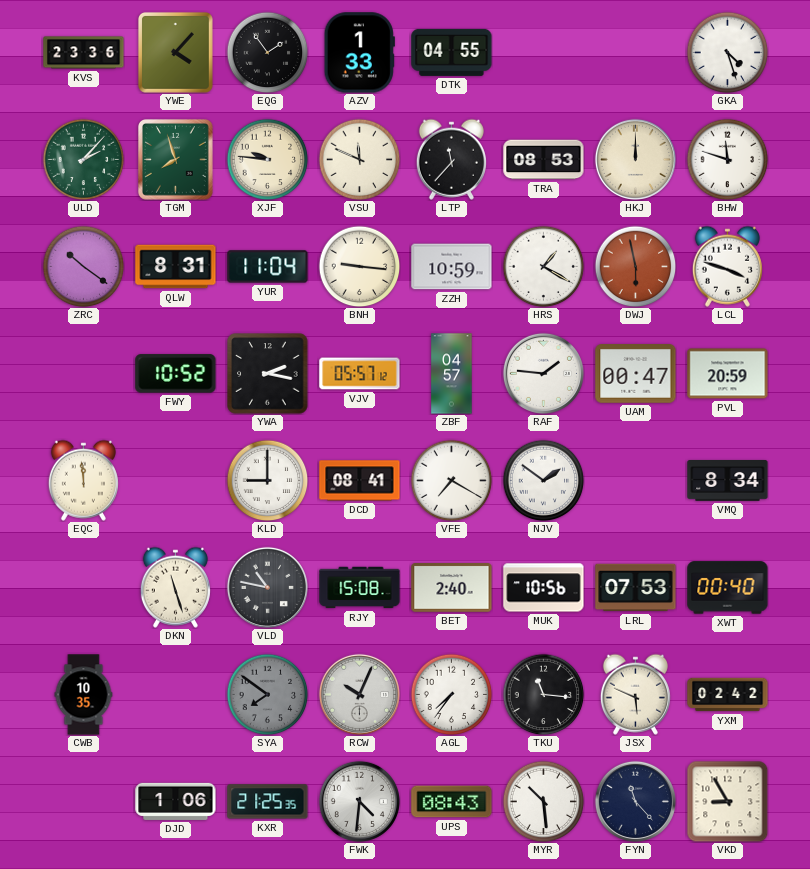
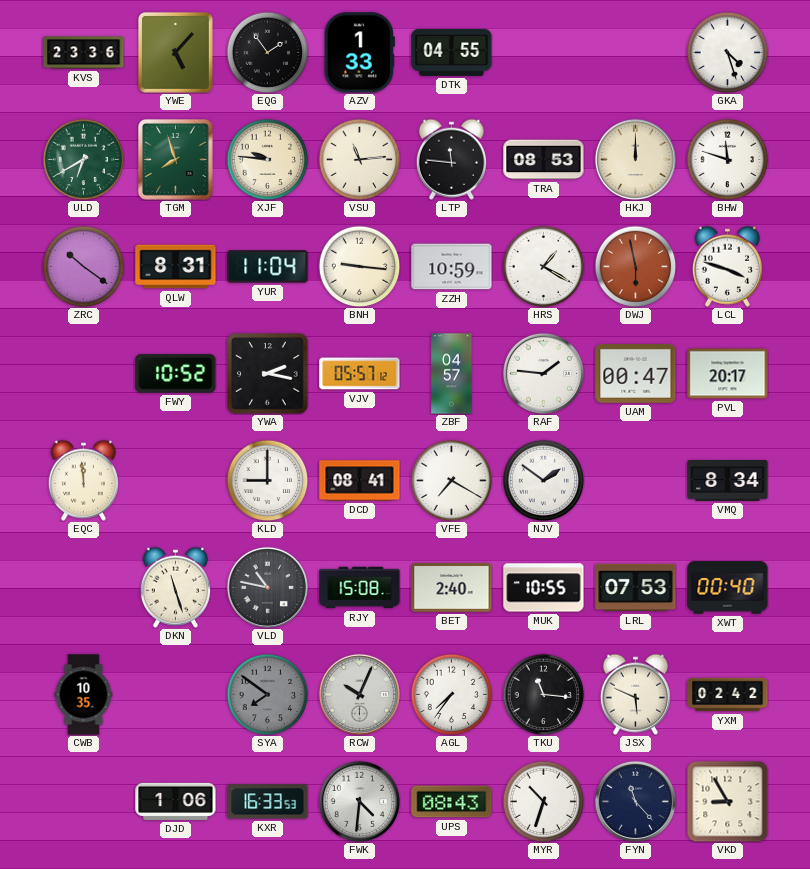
YWE: 4:07 -> 5:07
ULD: 2:07 -> 6:40
VSU: 11:49 -> 11:14
LTP: 11:37 -> 11:46
PVL: 20:59 -> 20:17
MUK: 10:56 -> 10:55
KXR: 21:25 -> 16:33
MYR: 10:29 -> 10:33
